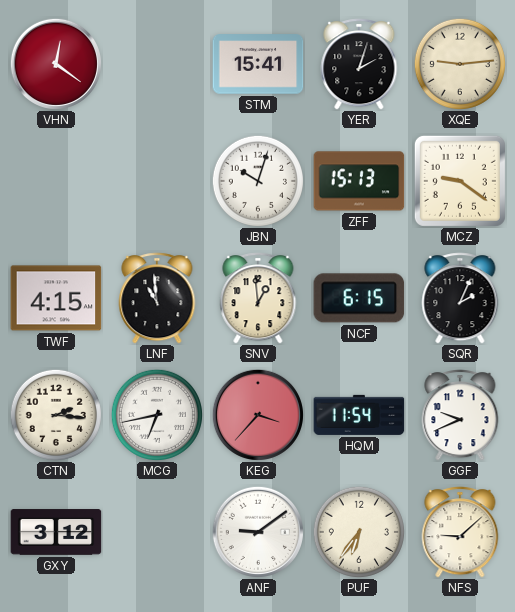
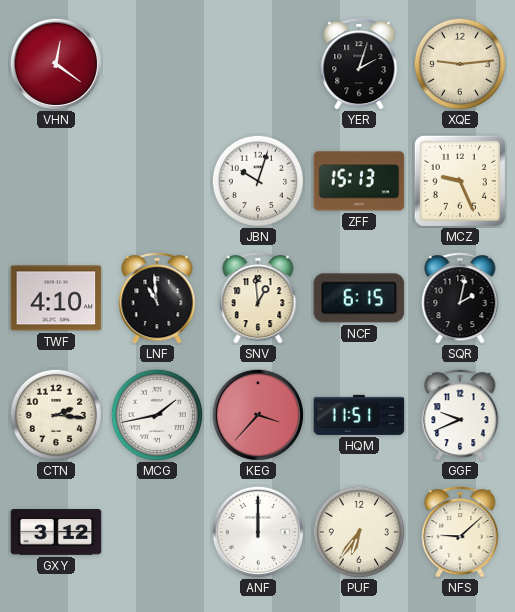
STM: 15:41 -> none
MCZ: 9:21 -> 9:26
TWF: 4:15 -> 4:10
SQR: 2:04 -> 2:02
MCG: 6:43 -> 1:43
HQM: 11:54 -> 11:51
ANF: 9:09 -> 12:00
